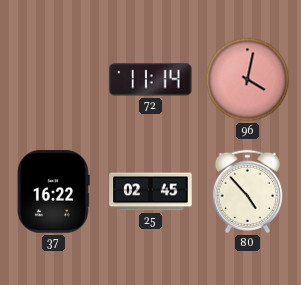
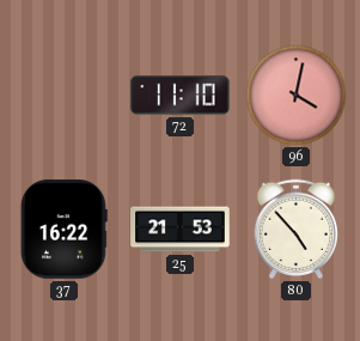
72: 11:14 -> 11:10
25: 02:45 -> 21:53
